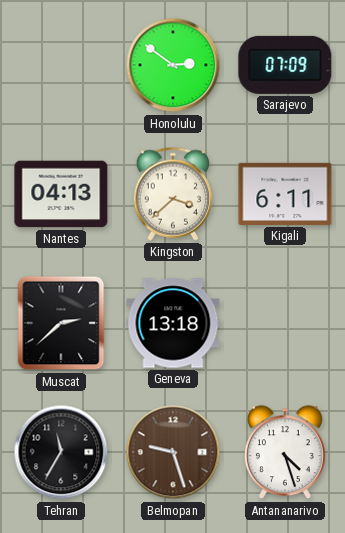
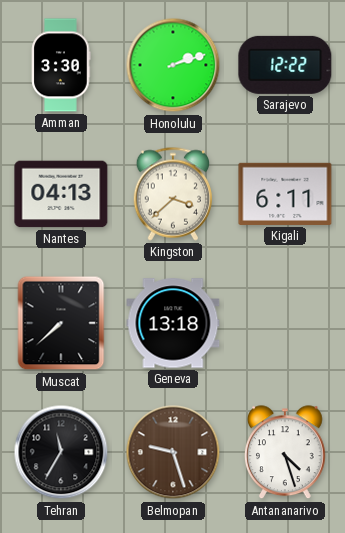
Amman: none -> 3:30
Honolulu: 2:51 -> 2:12
Sarajevo: 07:09 -> 12:22
Muscat: 2:38 -> 7:38
